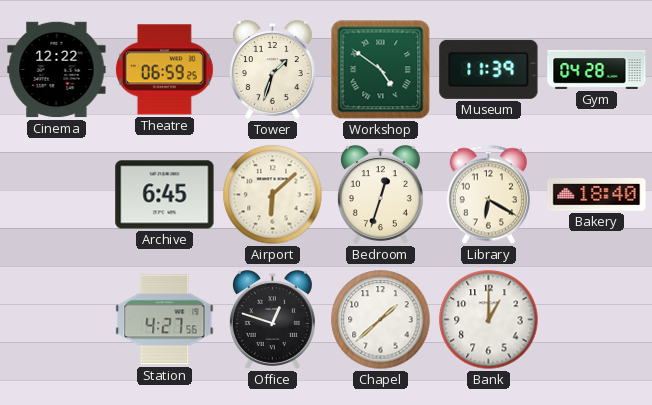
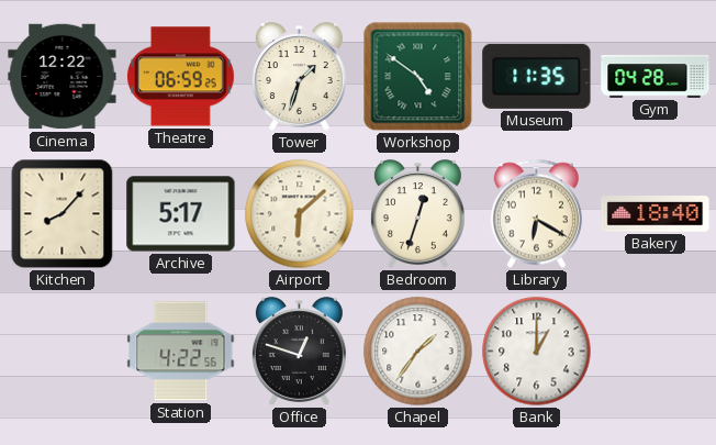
Museum: 11:39 -> 11:35
Kitchen: none -> 8:07
Archive: 6:45 -> 5:17
Station: 4:27 -> 4:22
Chapel: 1:38 -> 1:36
